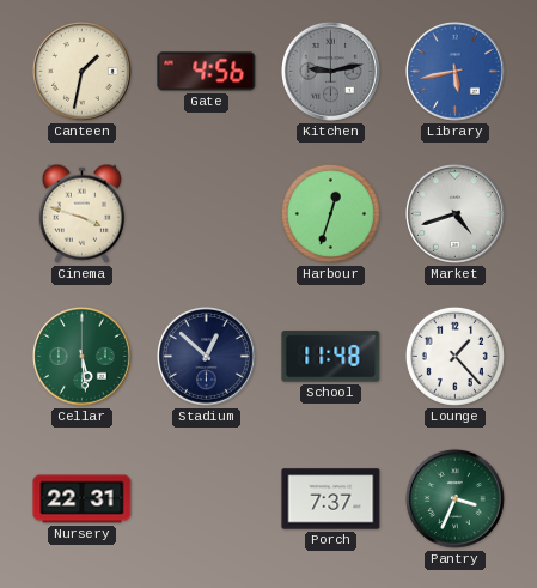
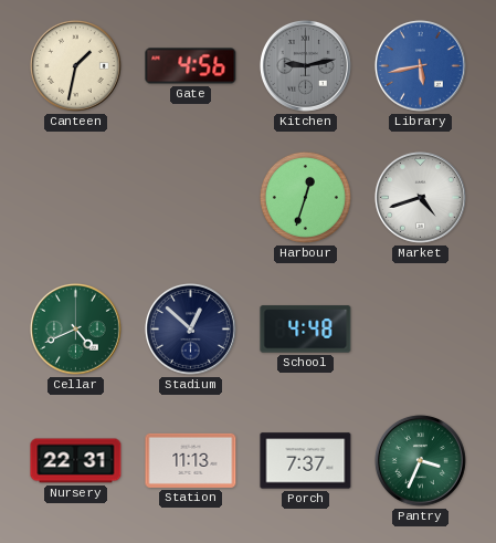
Cinema: 3:48 -> none
Cellar: 5:29 -> 4:41
School: 11:48 -> 4:48
Lounge: 1:23 -> none
Station: none -> 11:13
